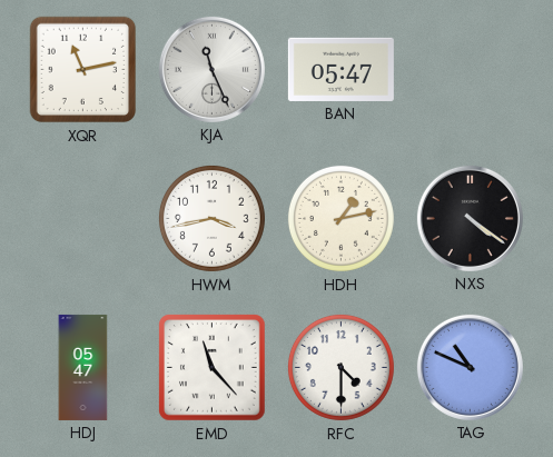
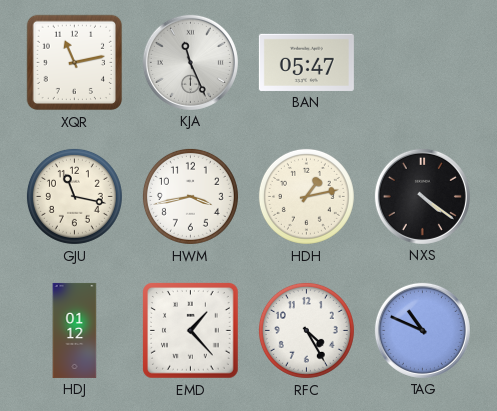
GJU: none -> 11:17
HDJ: 05:47 -> 01:12
EMD: 11:23 -> 1:23
RFC: 4:30 -> 4:25
